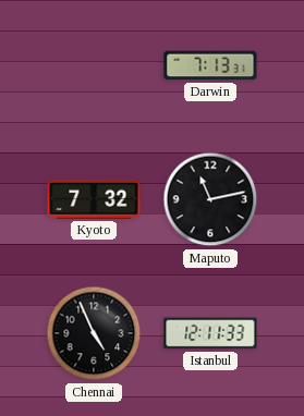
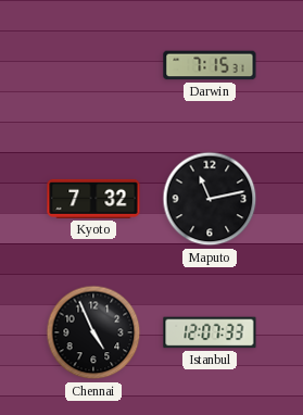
Darwin: 7:13 -> 7:15
Istanbul: 12:11 -> 12:07
